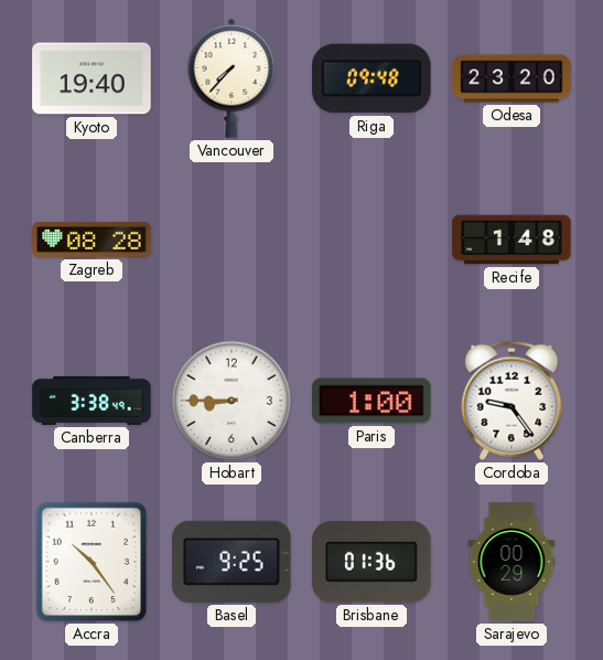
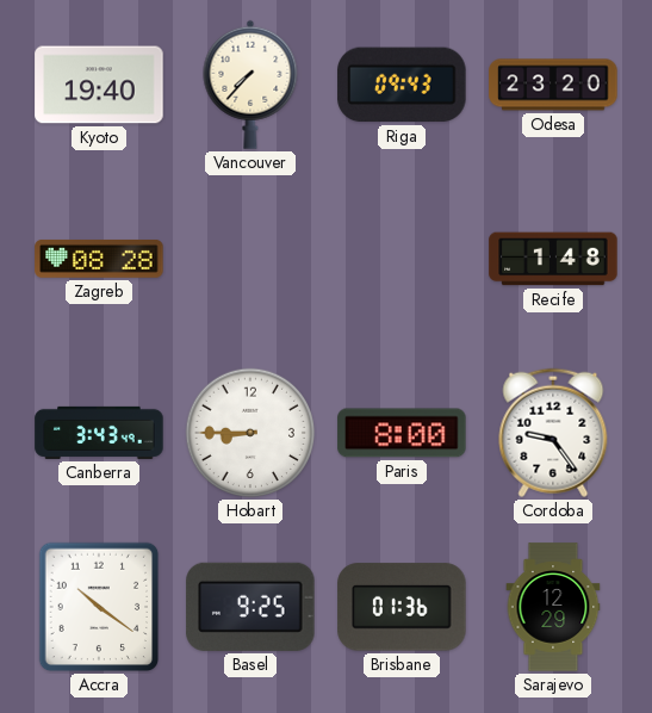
Riga: 09:48 -> 09:43
Canberra: 3:38 -> 3:43
Paris: 1:00 -> 8:00
Accra: 10:24 -> 10:21
Sarajevo: 00:29 -> 12:29
